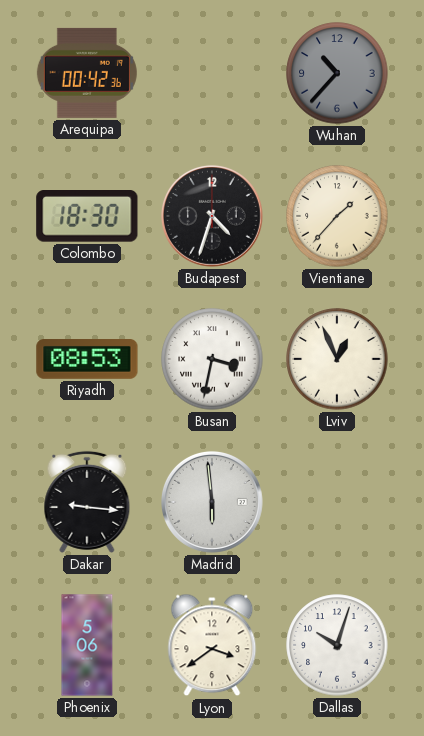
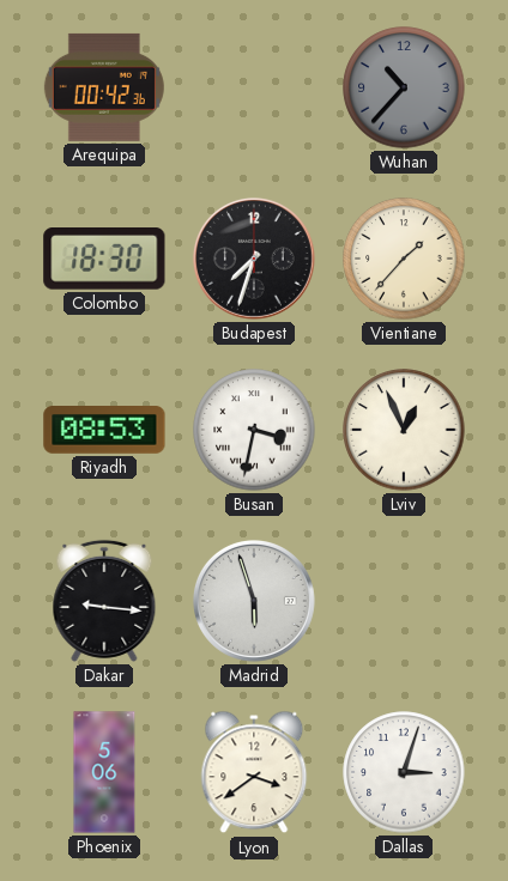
Budapest: 4:33 -> 7:33
Madrid: 5:59 -> 5:57
Dallas: 10:03 -> 3:03
